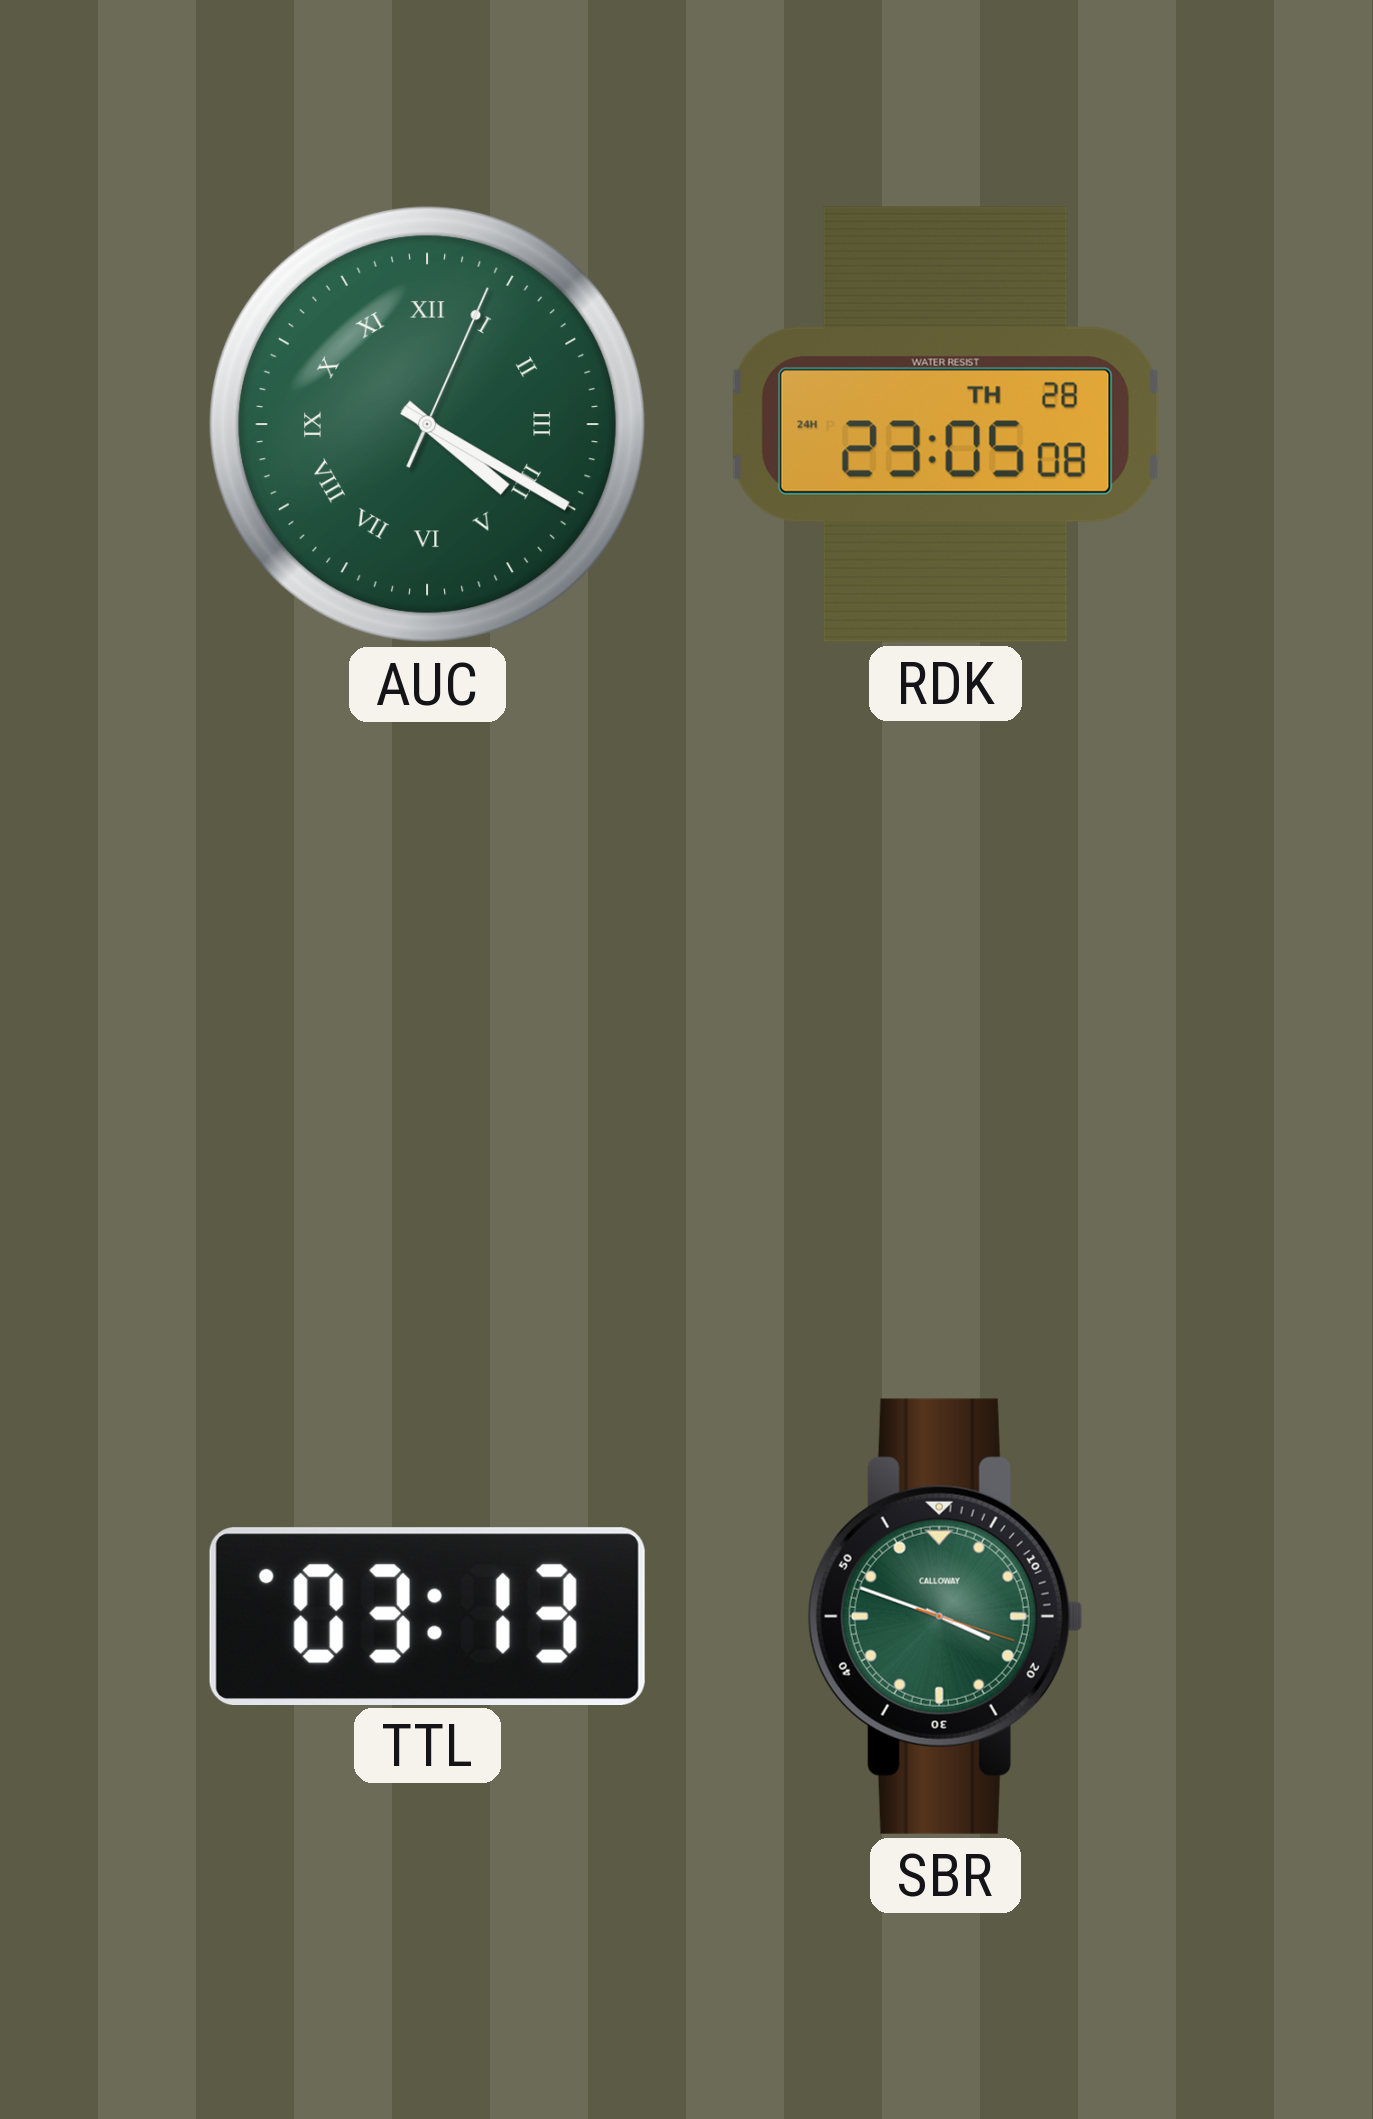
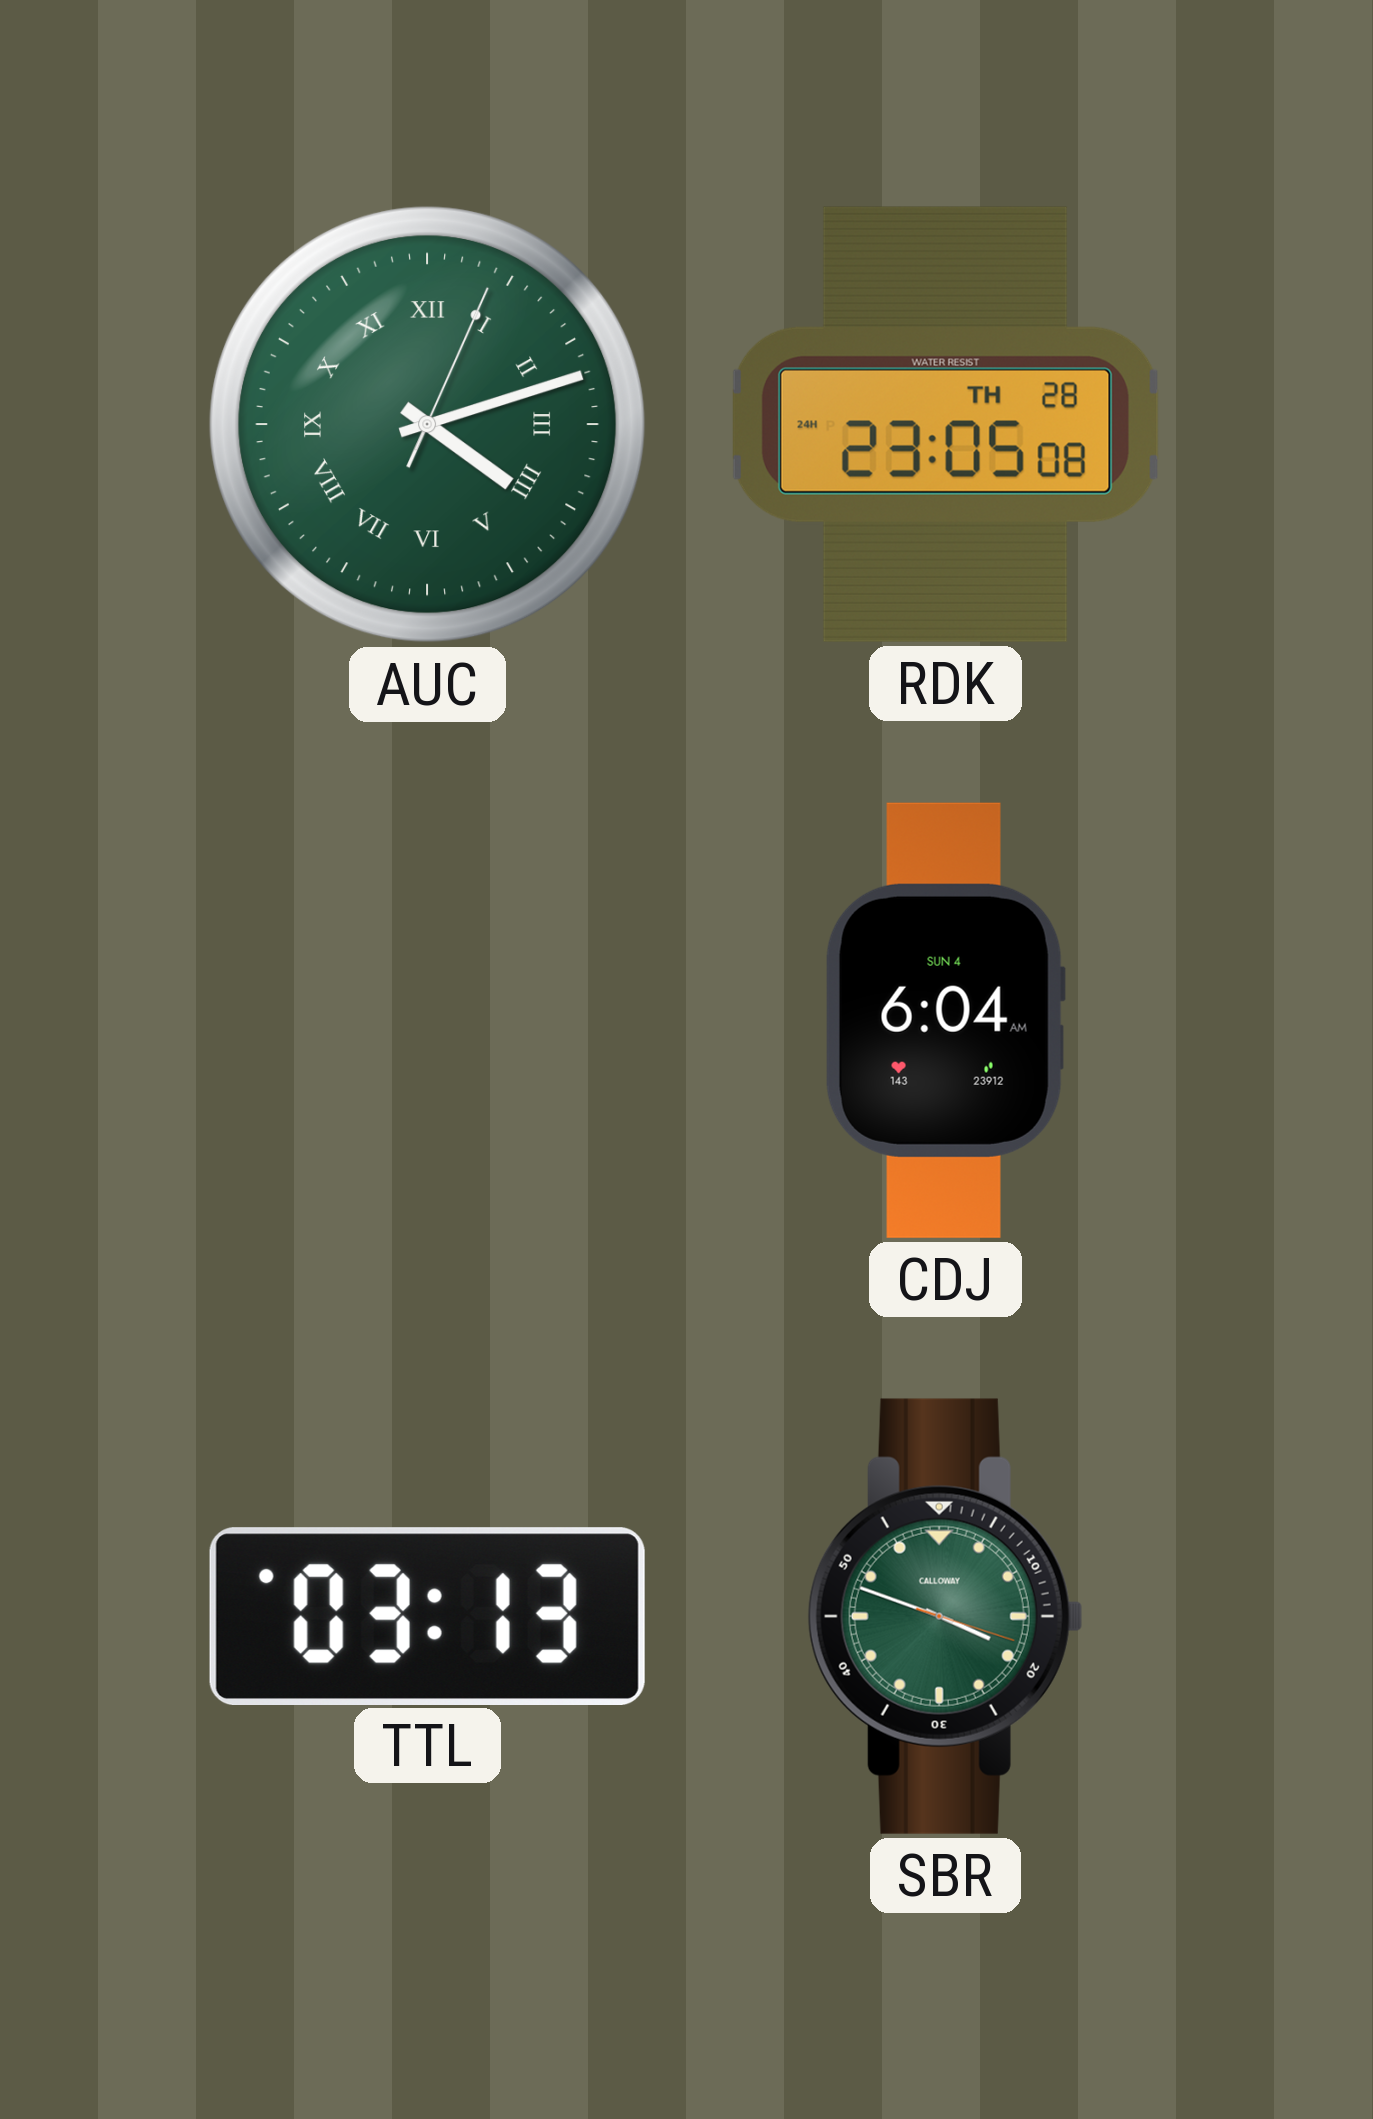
AUC: 4:20 -> 4:12
CDJ: none -> 6:04
